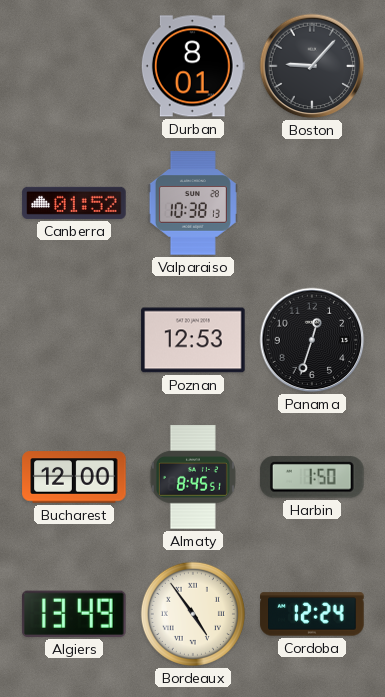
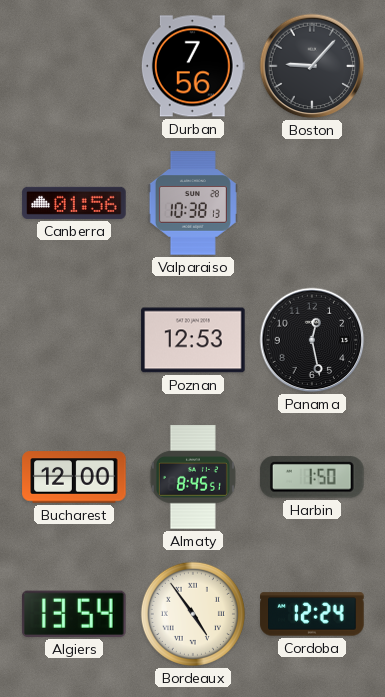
Durban: 8:01 -> 7:56
Canberra: 01:52 -> 01:56
Panama: 12:33 -> 12:28
Algiers: 13:49 -> 13:54
